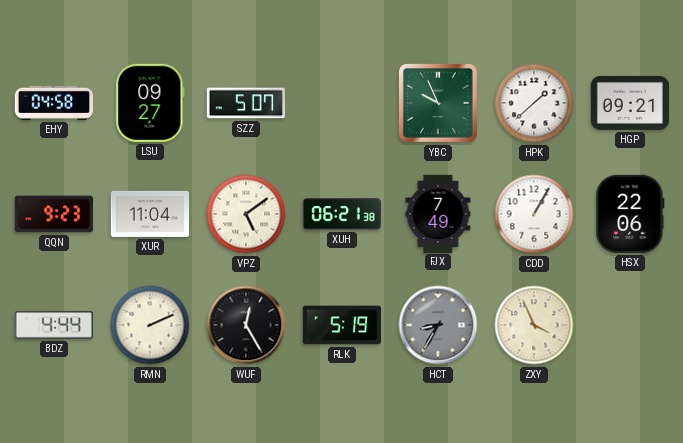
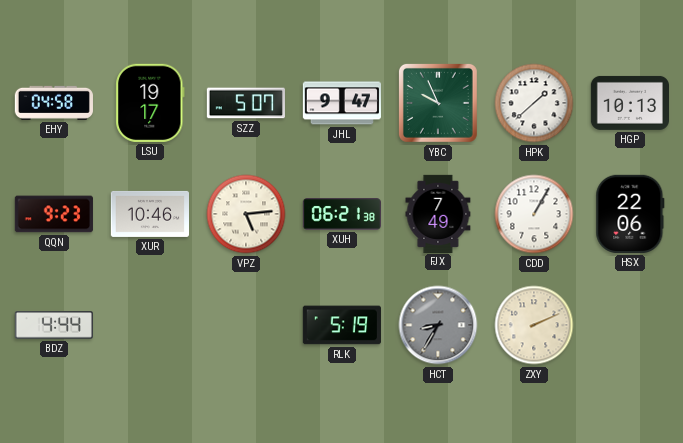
LSU: 09:27 -> 19:17
JHL: none -> 9:47
HGP: 09:21 -> 10:13
XUR: 11:04 -> 10:46
VPZ: 5:09 -> 5:14
RMN: 2:11 -> none
WUF: 12:25 -> none
ZXY: 3:56 -> 2:11
